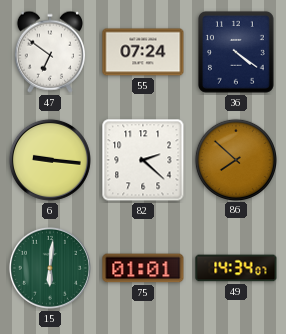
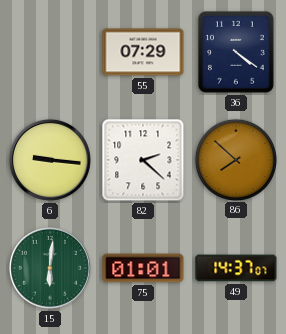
47: 6:51 -> none
55: 07:24 -> 07:29
49: 14:34 -> 14:37
